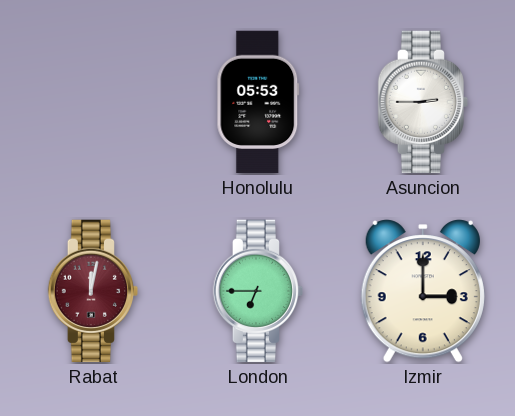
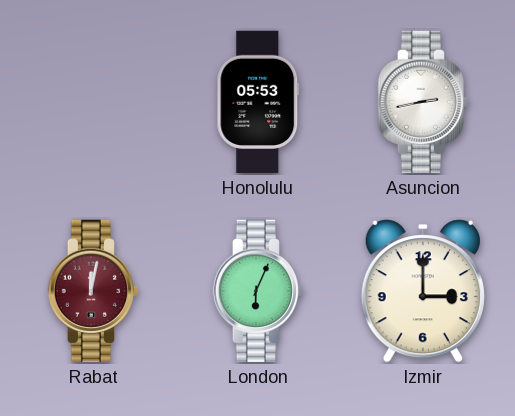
Asuncion: 2:45 -> 2:43
London: 6:45 -> 6:04
